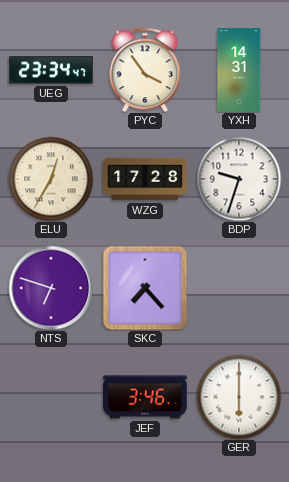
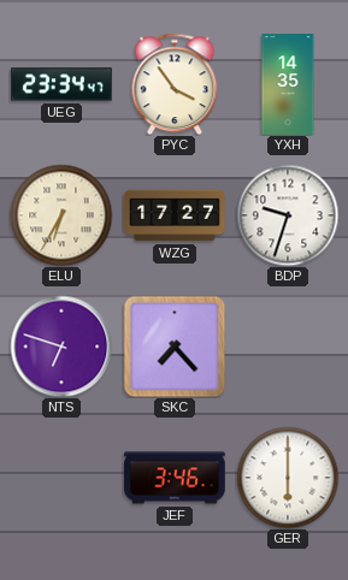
YXH: 14:31 -> 14:35
ELU: 12:35 -> 6:35
WZG: 17:28 -> 17:27
